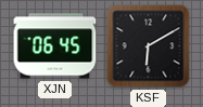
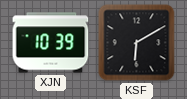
XJN: 06:45 -> 10:39
